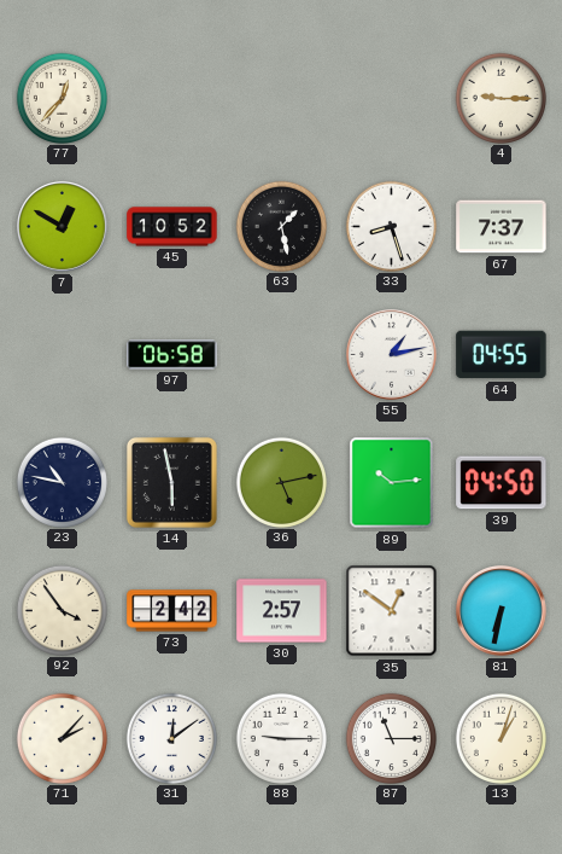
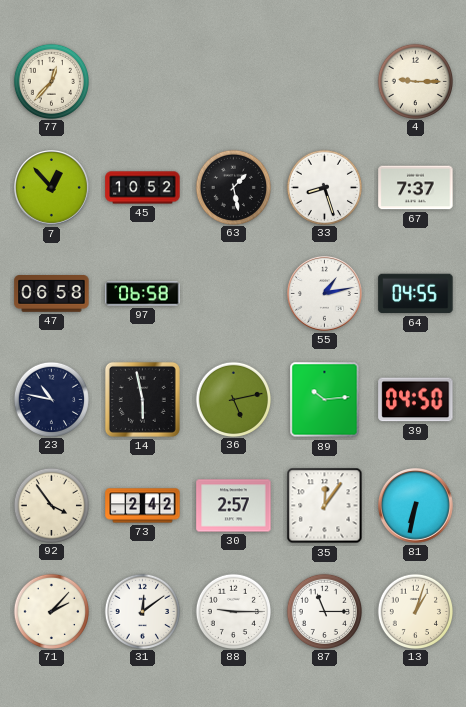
7: 12:50 -> 12:53
47: none -> 06:58
35: 12:51 -> 12:06
